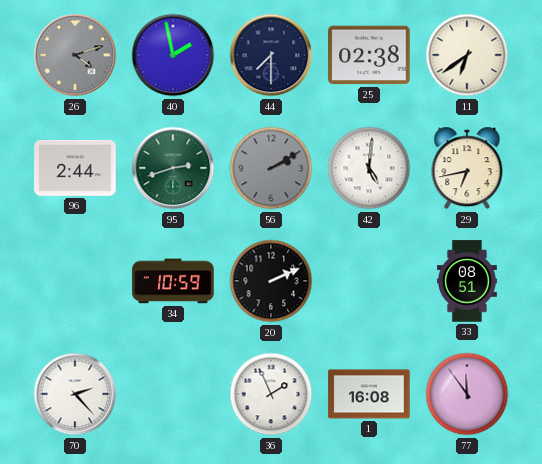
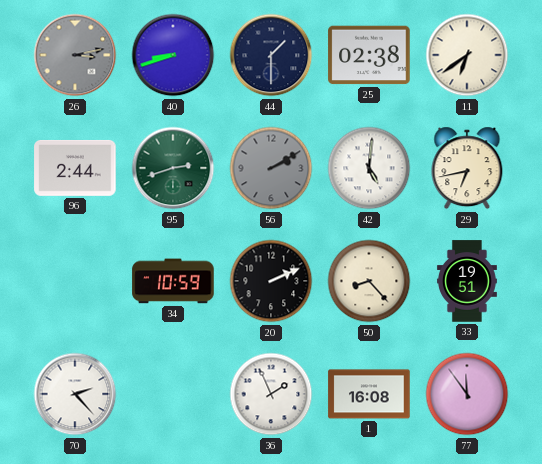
26: 4:12 -> 3:13
40: 1:58 -> 8:42
44: 7:30 -> 1:30
50: none -> 8:23
33: 08:51 -> 19:51
